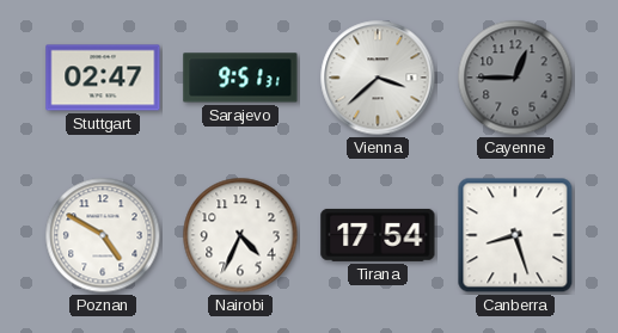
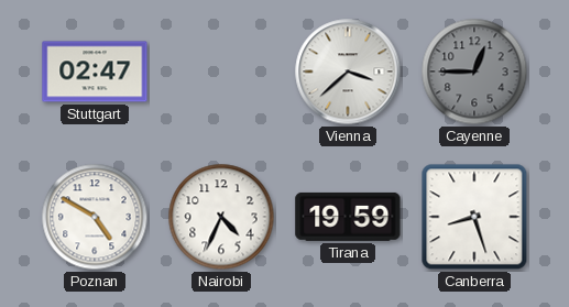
Sarajevo: 9:51 -> none
Tirana: 17:54 -> 19:59
